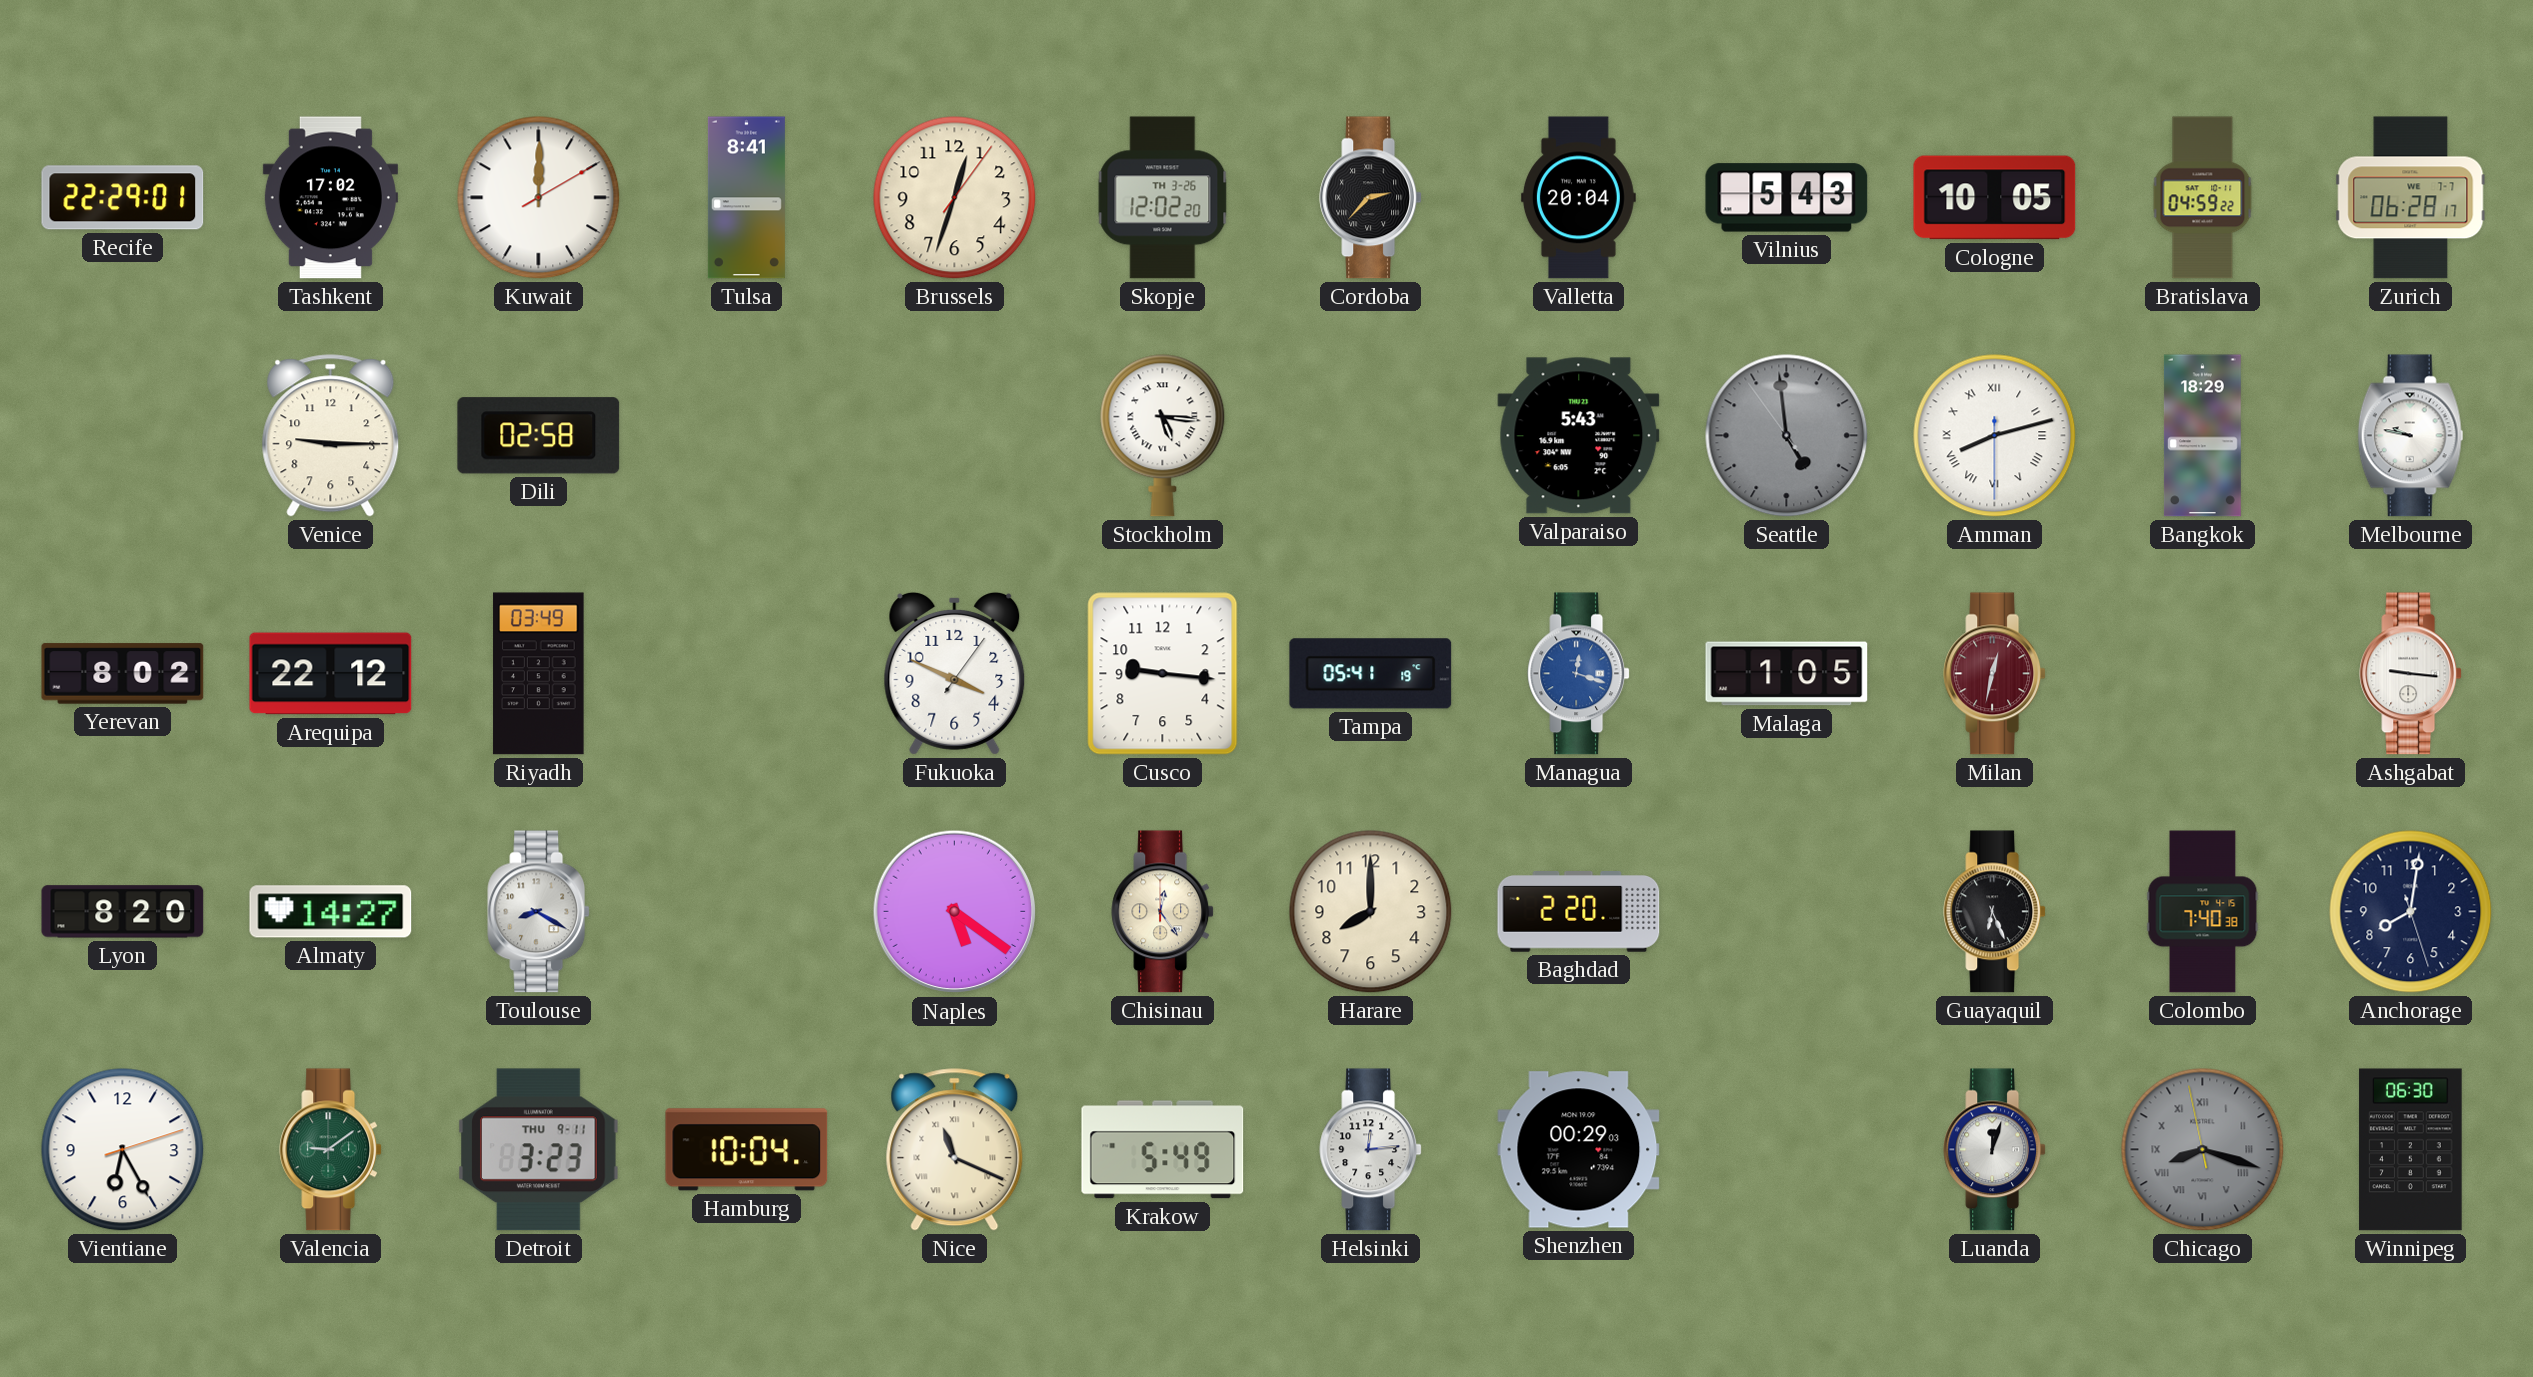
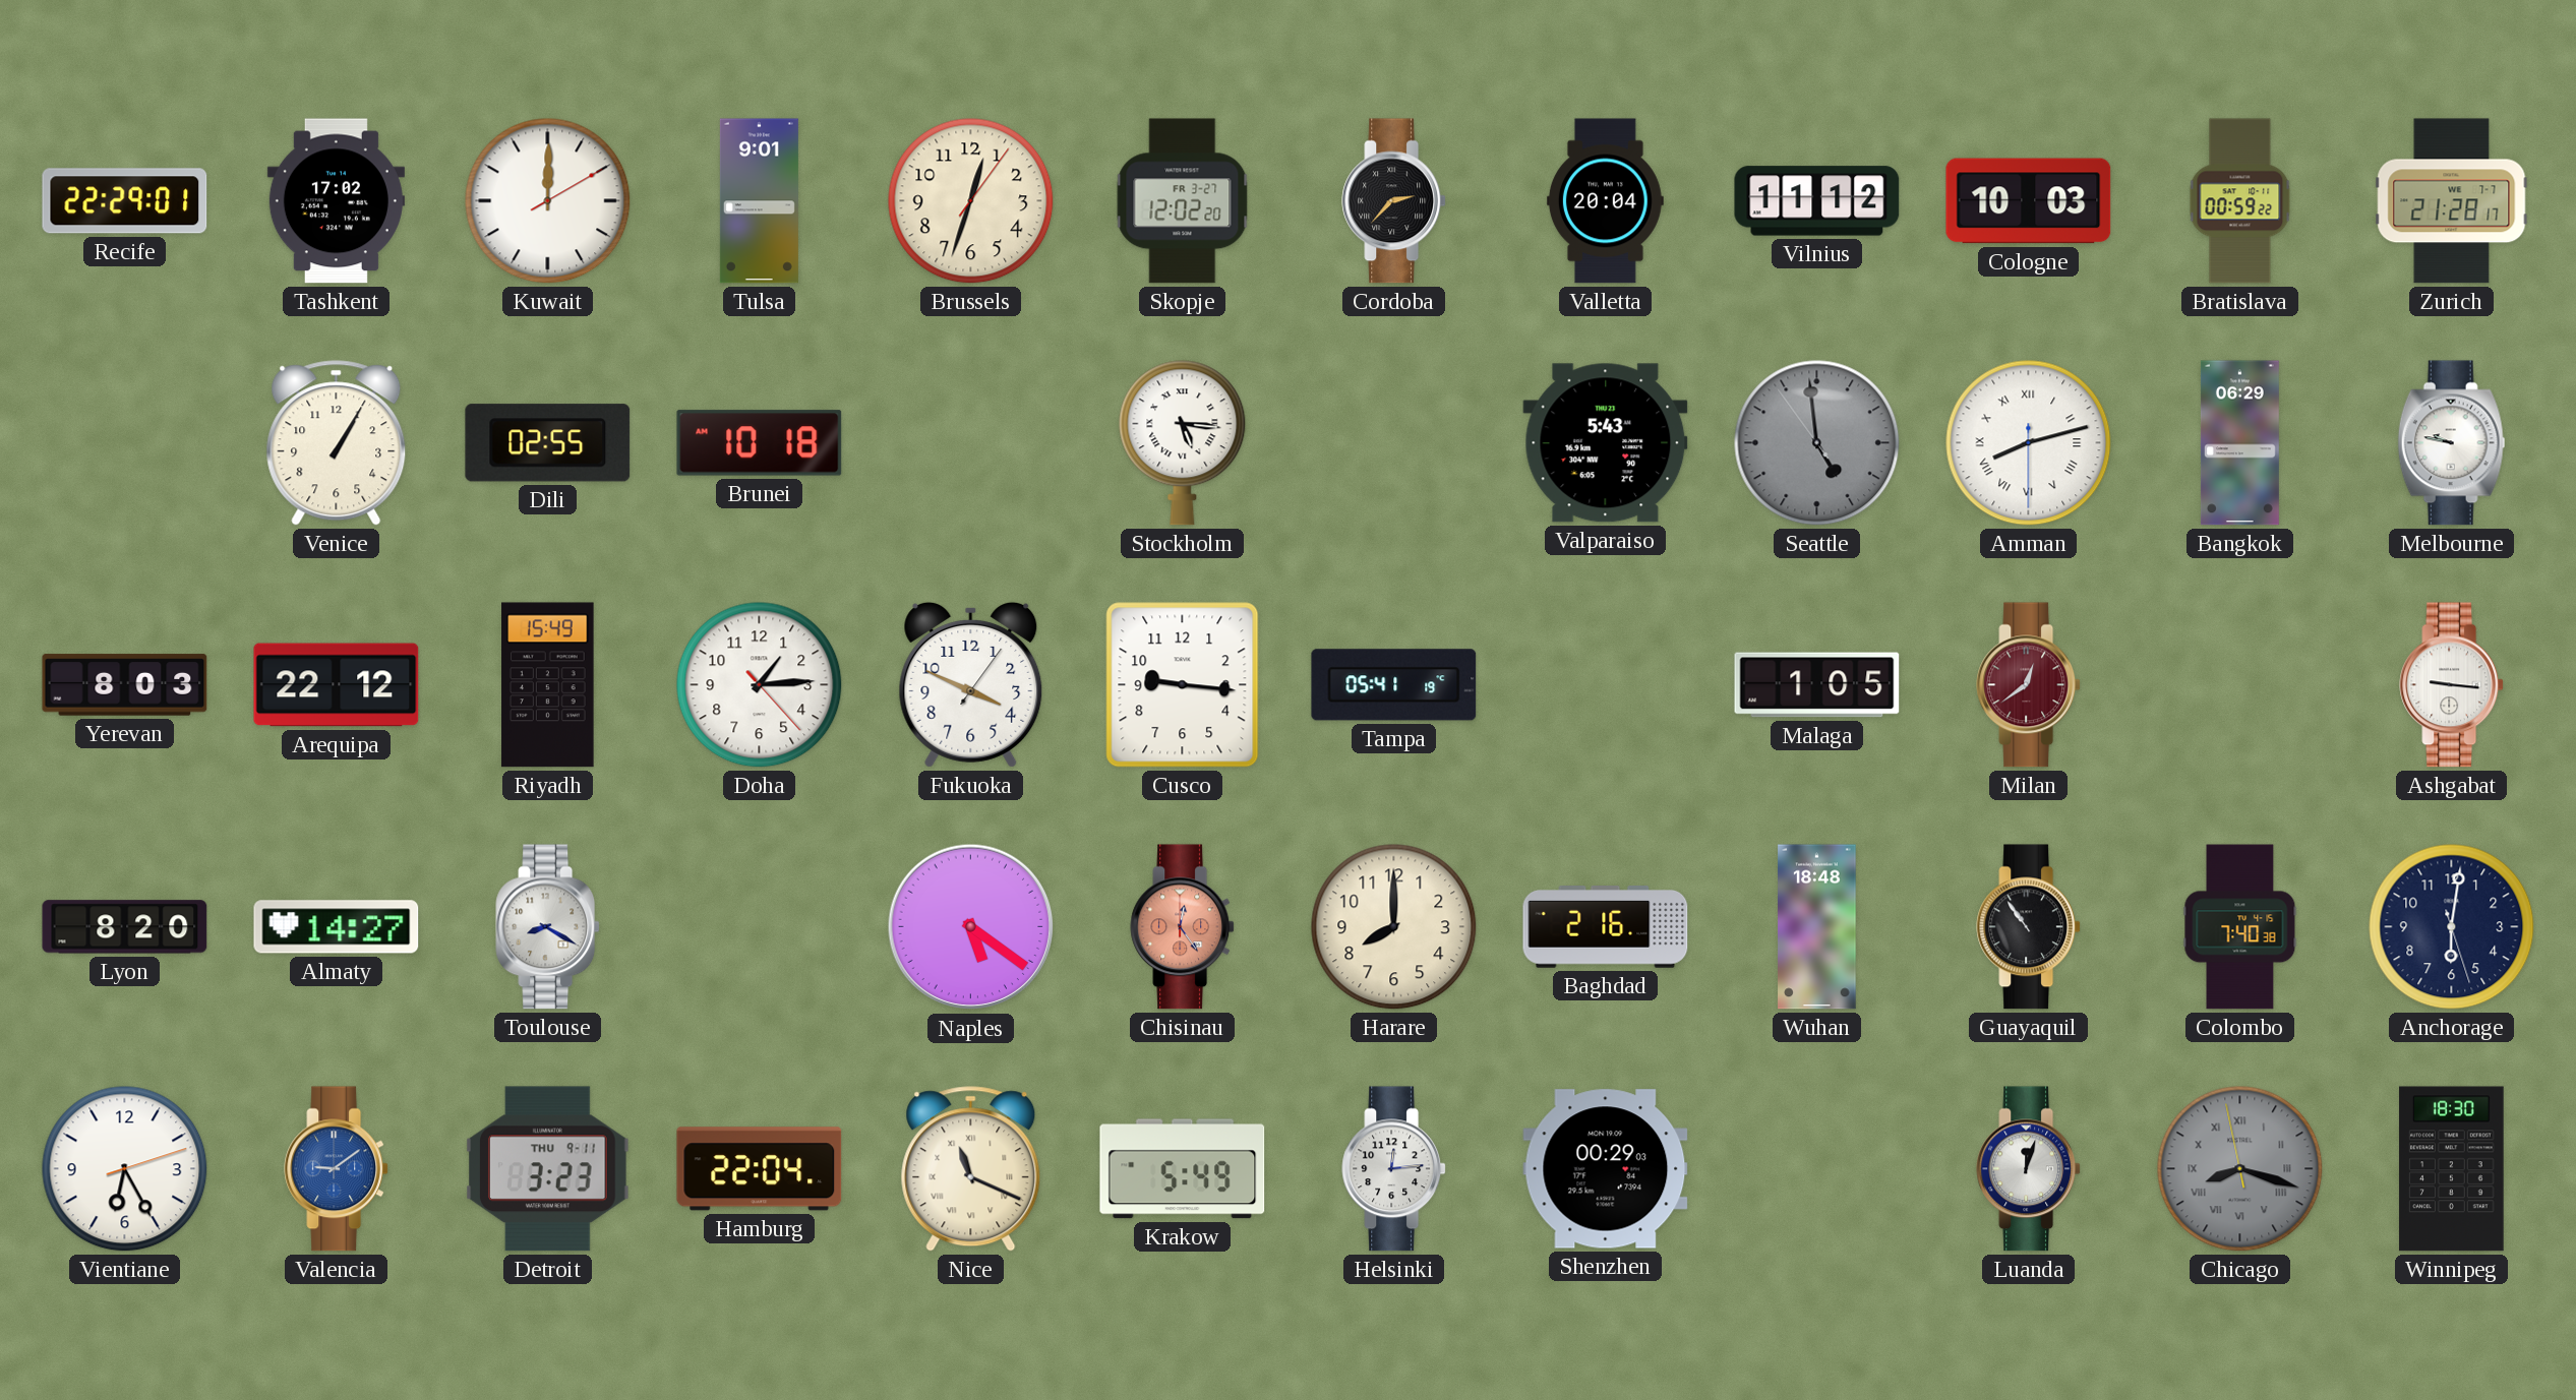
Tulsa: 8:41 -> 9:01
Skopje date: TH 3-26 -> FR 3-27
Vilnius: 5:43 -> 11:12
Cologne: 10:05 -> 10:03
Bratislava: 04:59 -> 00:59
Zurich: 06:28 -> 21:28
Venice: 9:15 -> 1:05
Dili: 02:58 -> 02:55
Brunei: none -> 10:18
Bangkok: 18:29 -> 06:29
Yerevan: 8:02 -> 8:03
Riyadh: 03:49 -> 15:49
Doha: none -> 1:14
Managua: 12:18 -> none
Milan: 12:32 -> 12:39
Chisinau dial: cream -> salmon
Baghdad: 2:20 -> 2:16
Wuhan: none -> 18:48
Guayaquil: 6:26 -> 10:54
Anchorage: 8:01 -> 6:01
Valencia dial: green -> blue
Hamburg: 10:04 -> 22:04
Winnipeg: 06:30 -> 18:30
